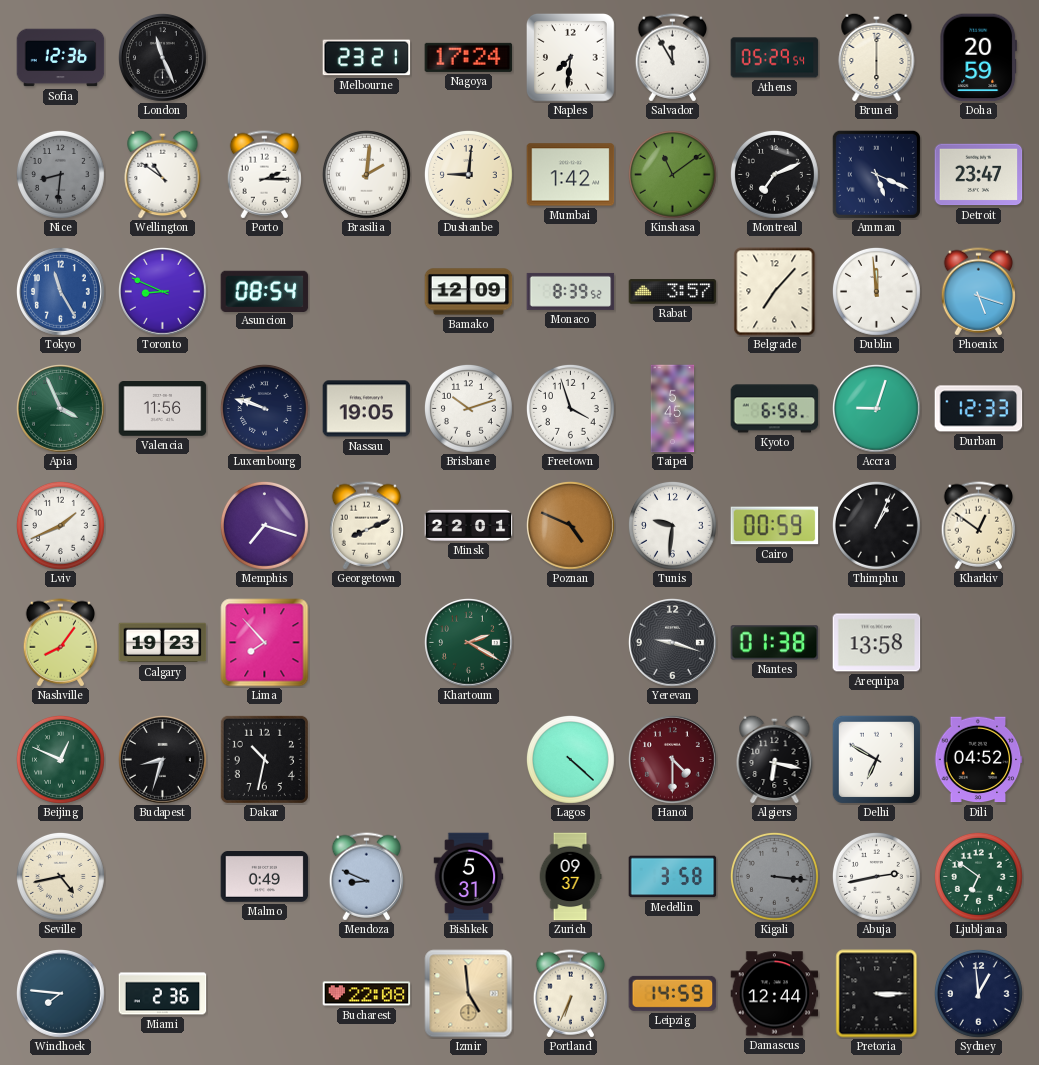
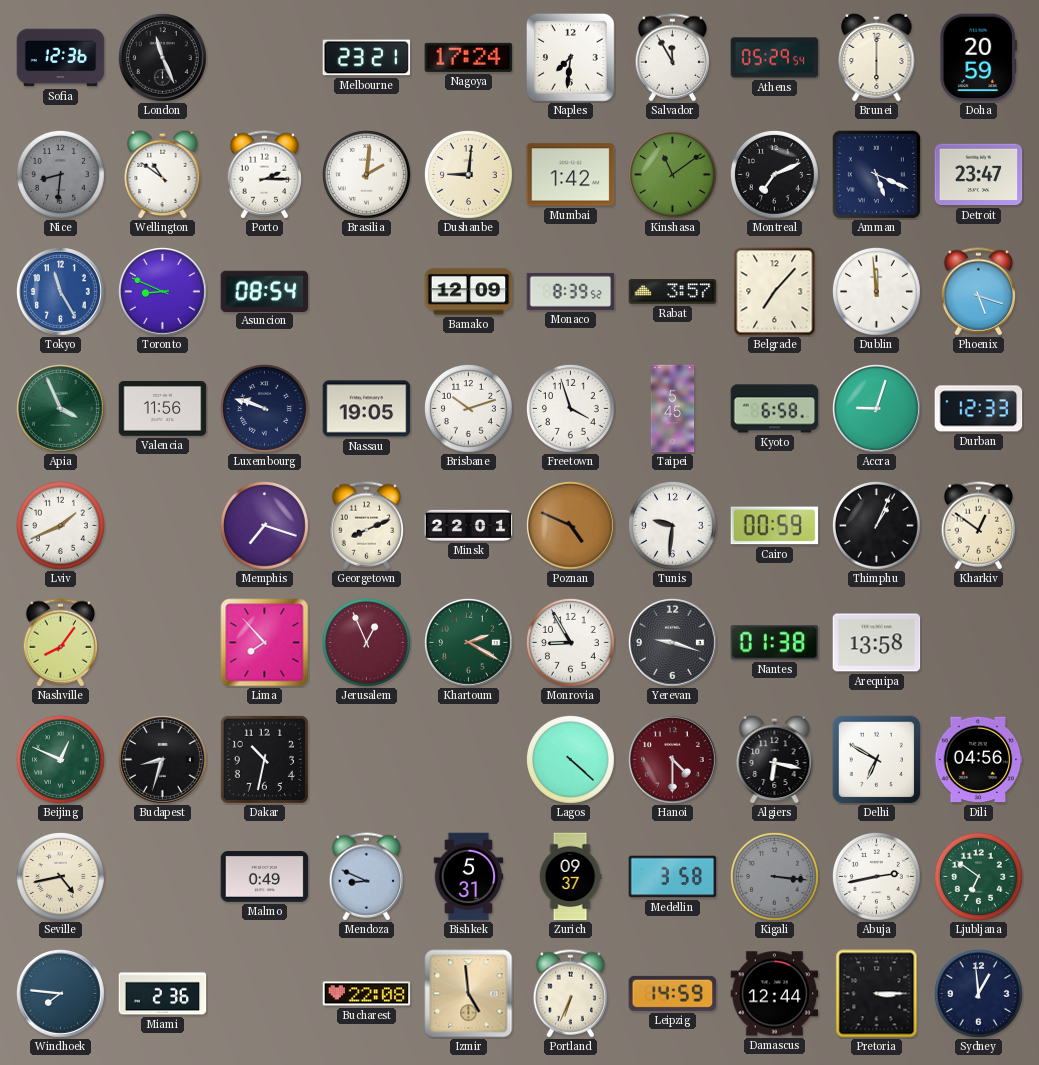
Calgary: 19:23 -> none
Jerusalem: none -> 12:56
Monrovia: none -> 8:55
Dili: 04:52 -> 04:56
